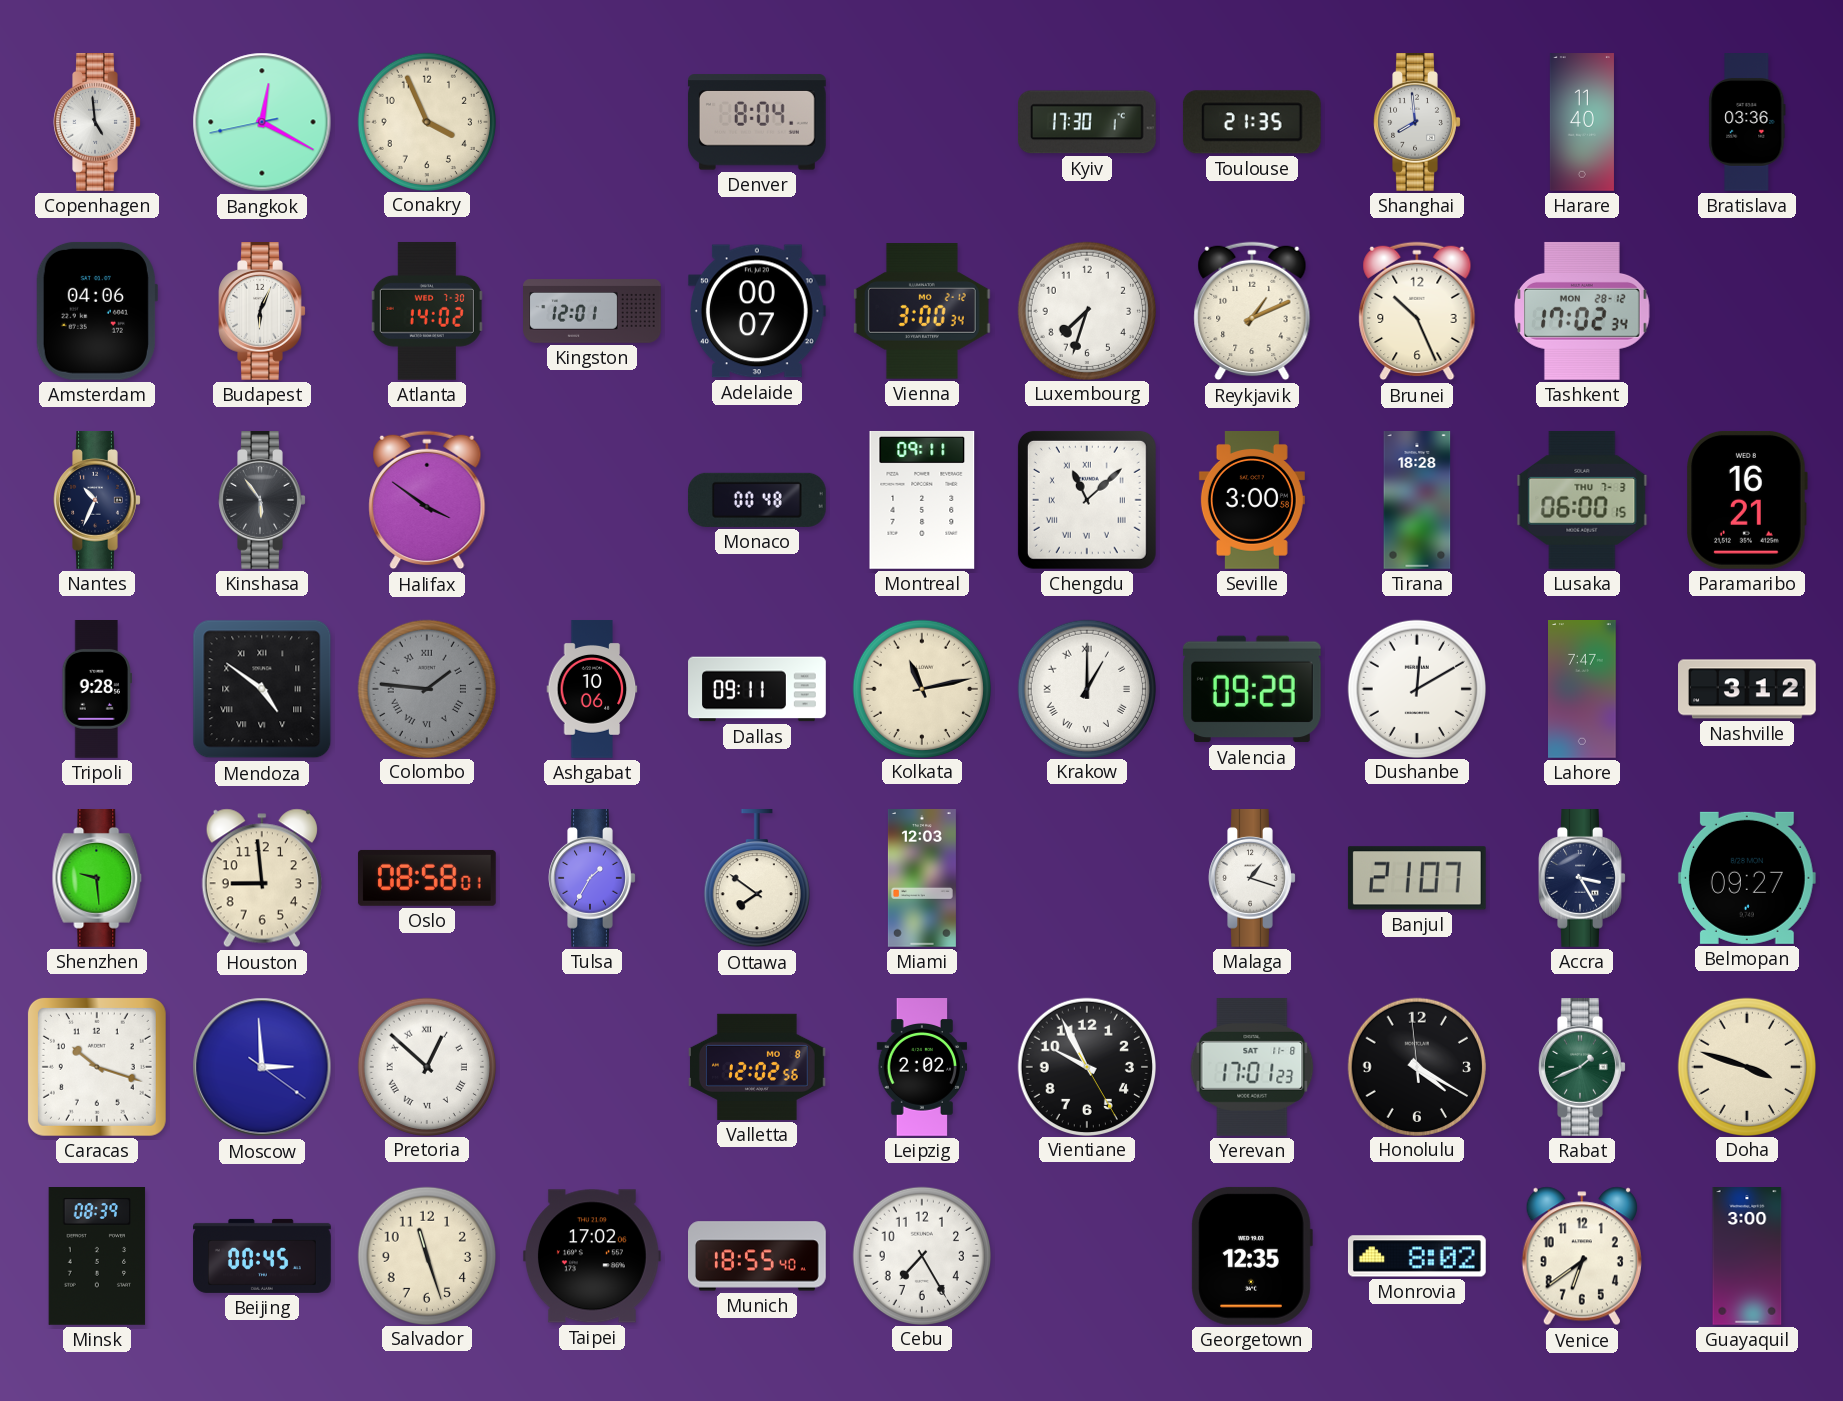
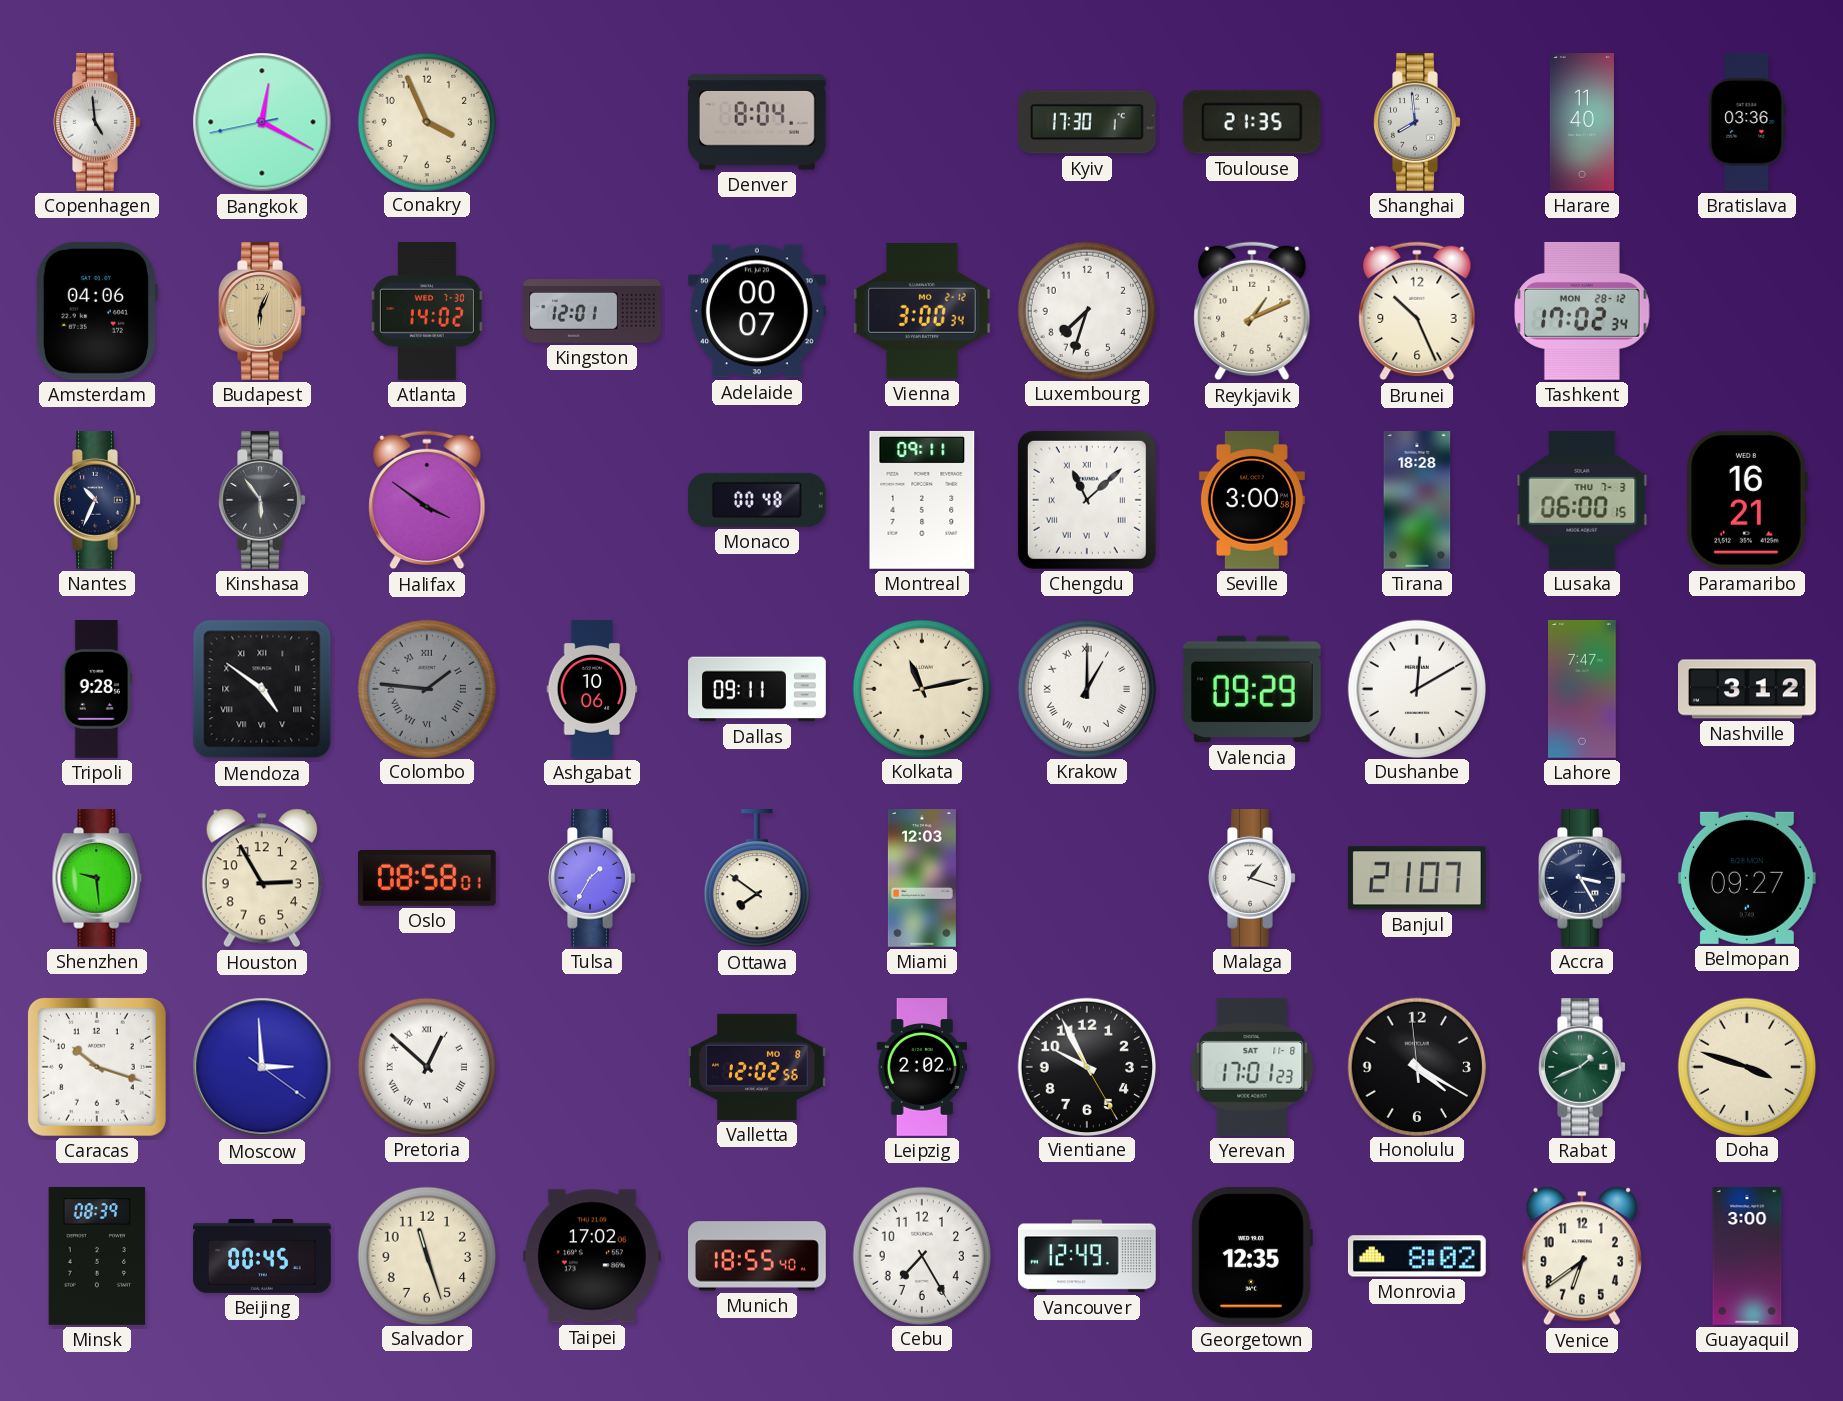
Budapest dial: white -> champagne
Houston: 8:59 -> 2:55
Vancouver: none -> 12:49
